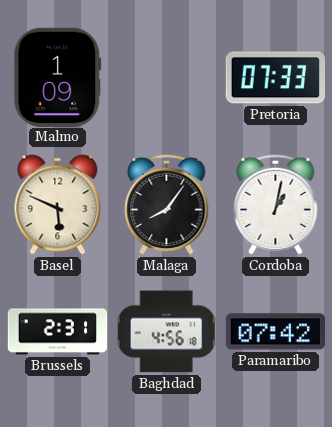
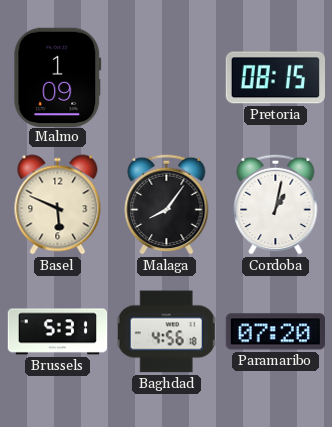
Pretoria: 07:33 -> 08:15
Brussels: 2:31 -> 5:31
Paramaribo: 07:42 -> 07:20
